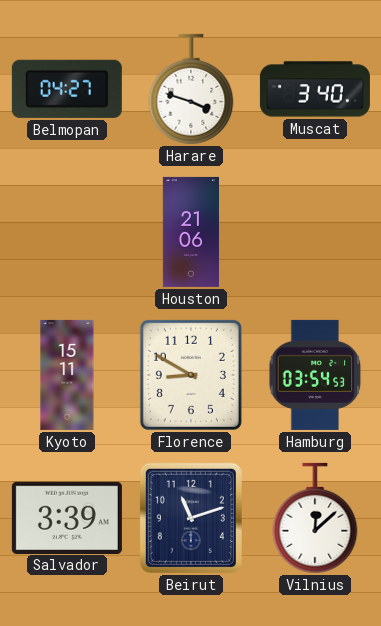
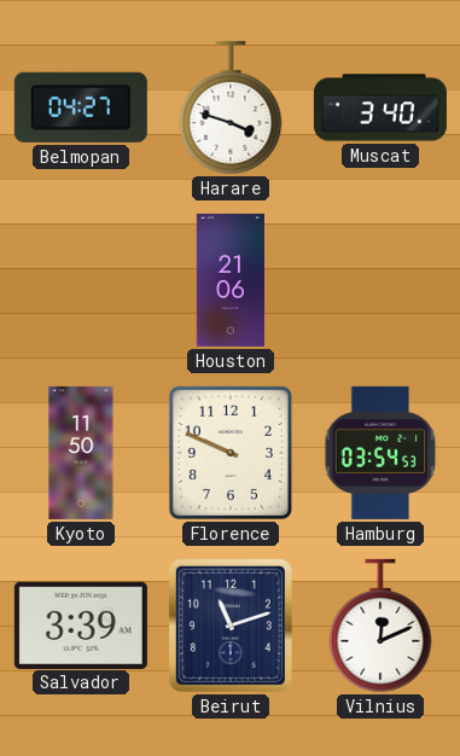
Kyoto: 15:11 -> 11:50
Florence: 8:50 -> 9:49
Vilnius: 12:08 -> 12:11
